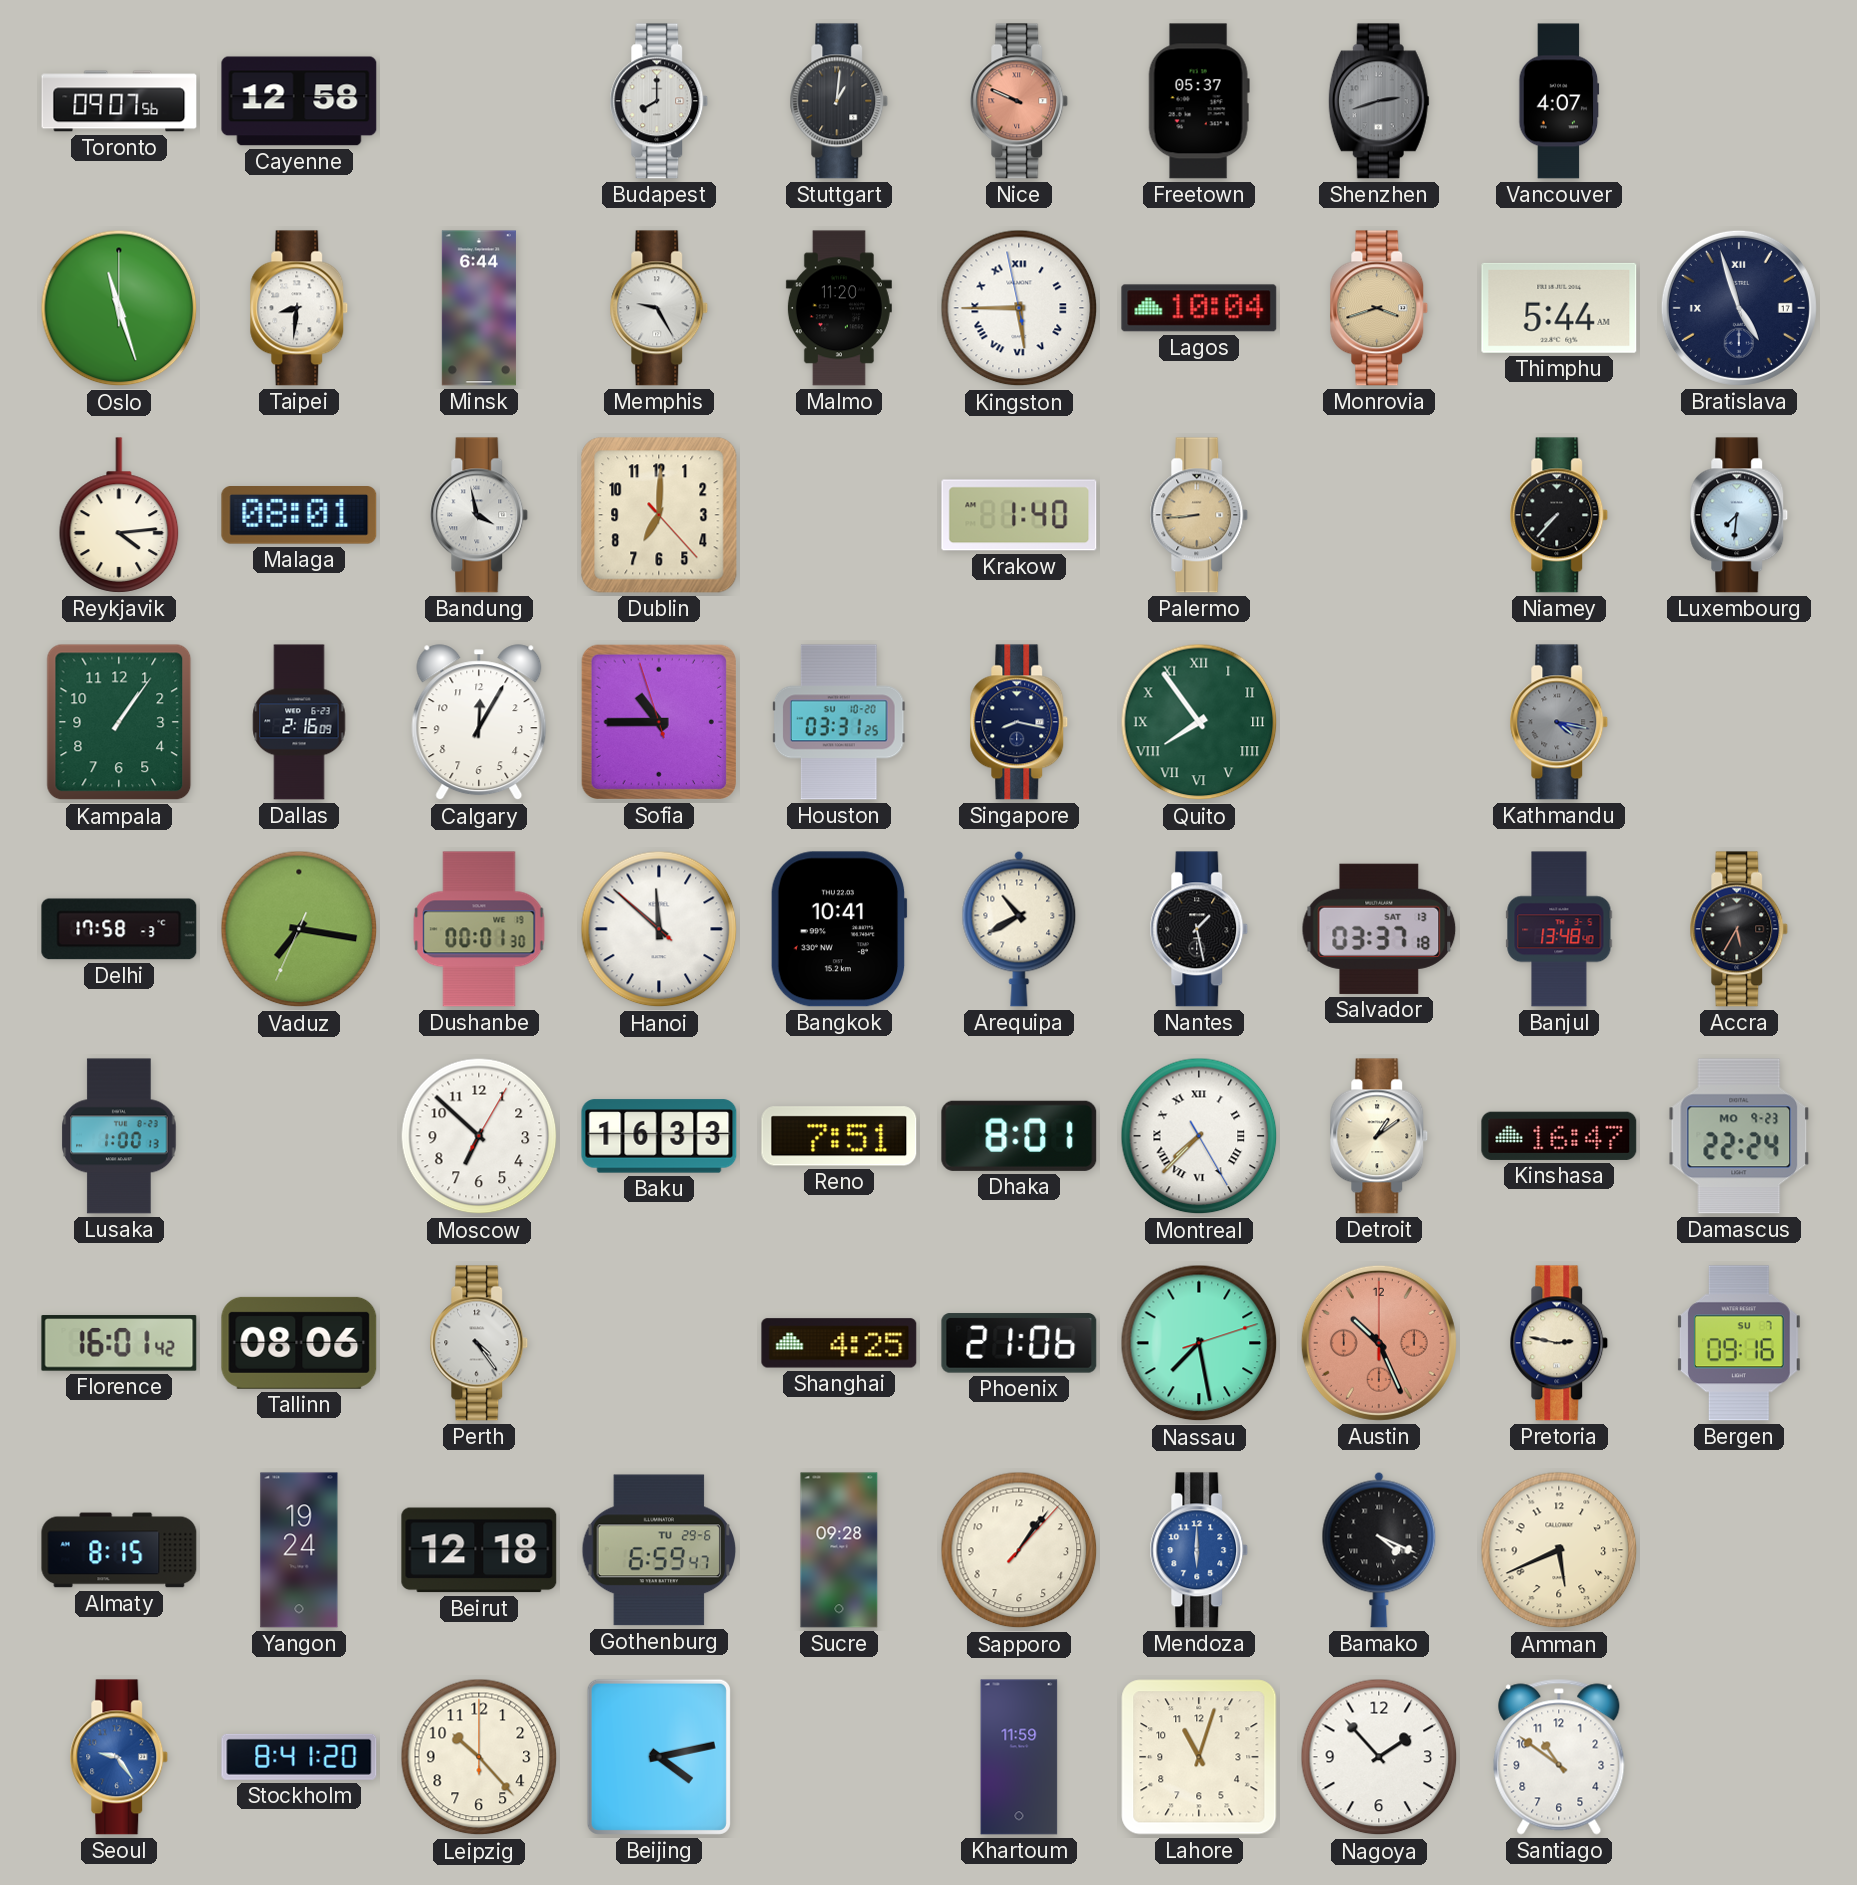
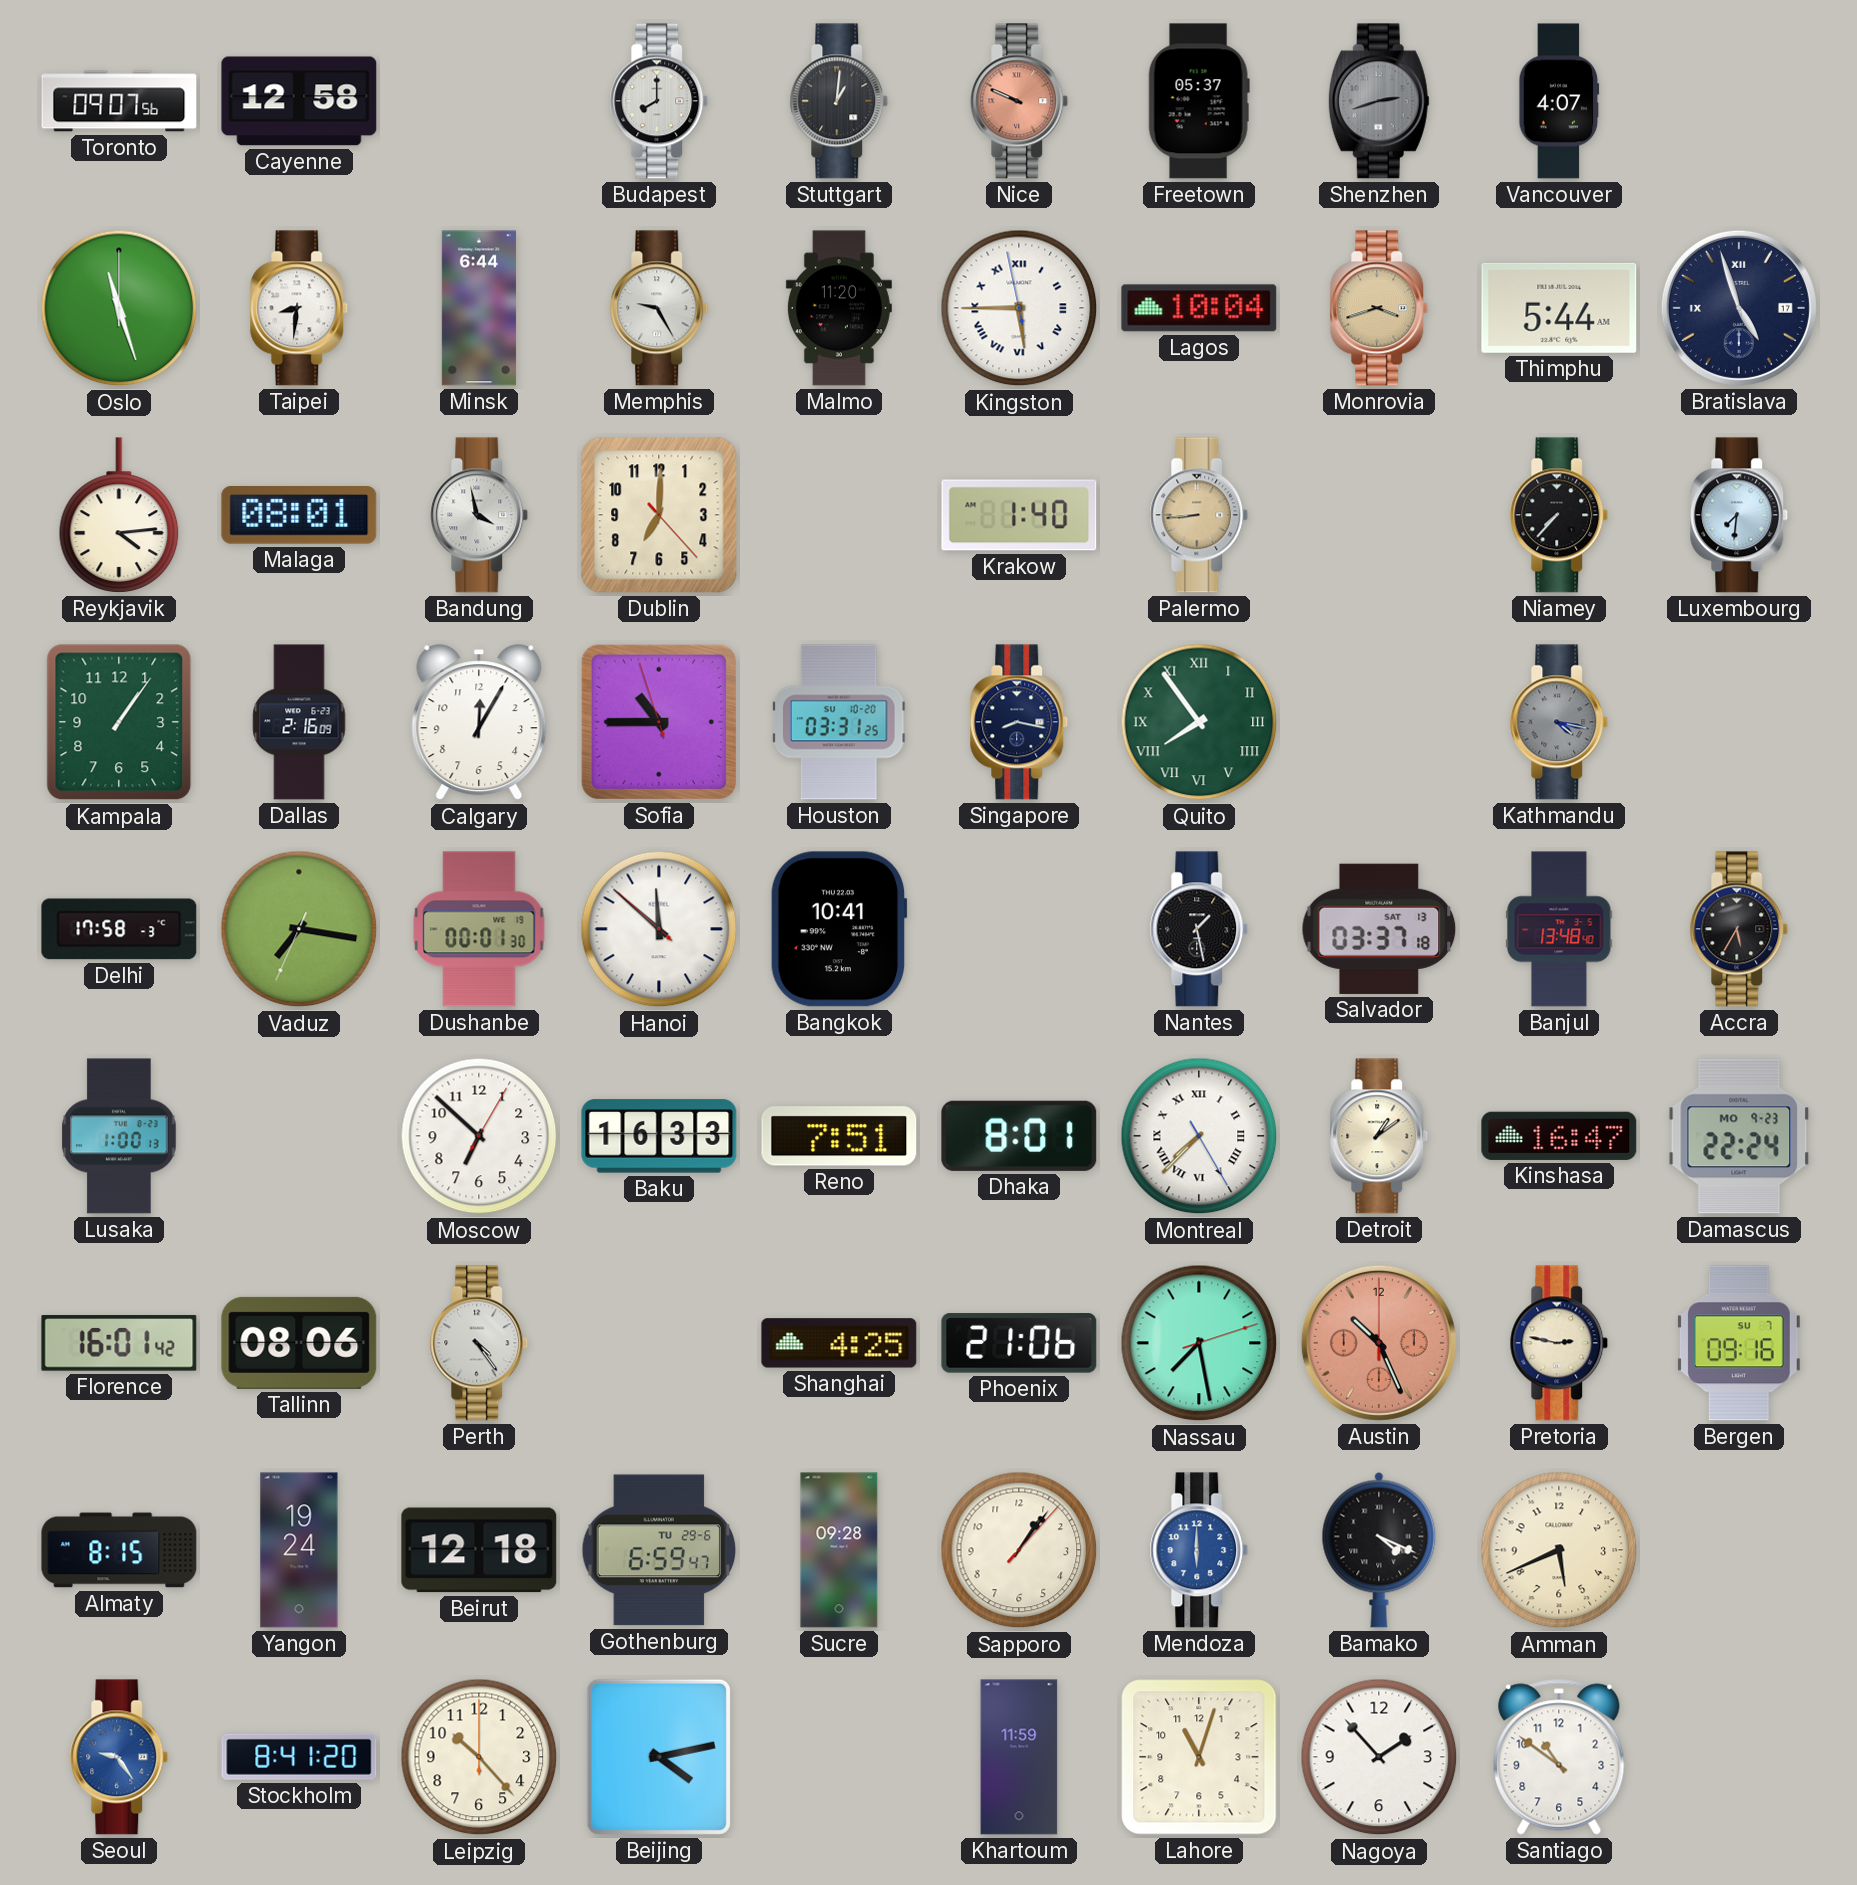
Arequipa: 10:40 -> none
